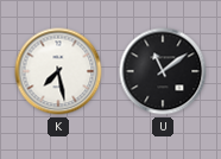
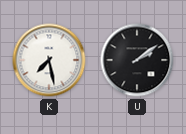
U: 11:09 -> 2:09
